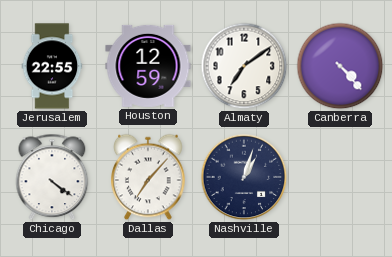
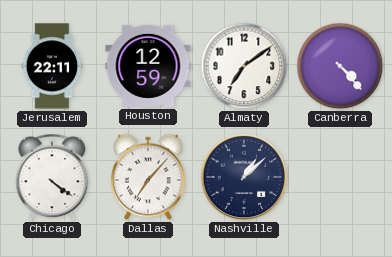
Jerusalem: 22:55 -> 22:11
Nashville: 1:03 -> 1:08
